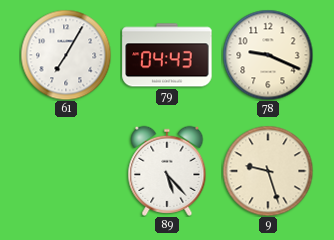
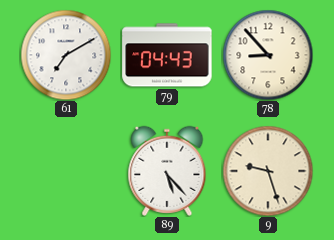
61: 7:05 -> 7:10
78: 9:19 -> 8:53
